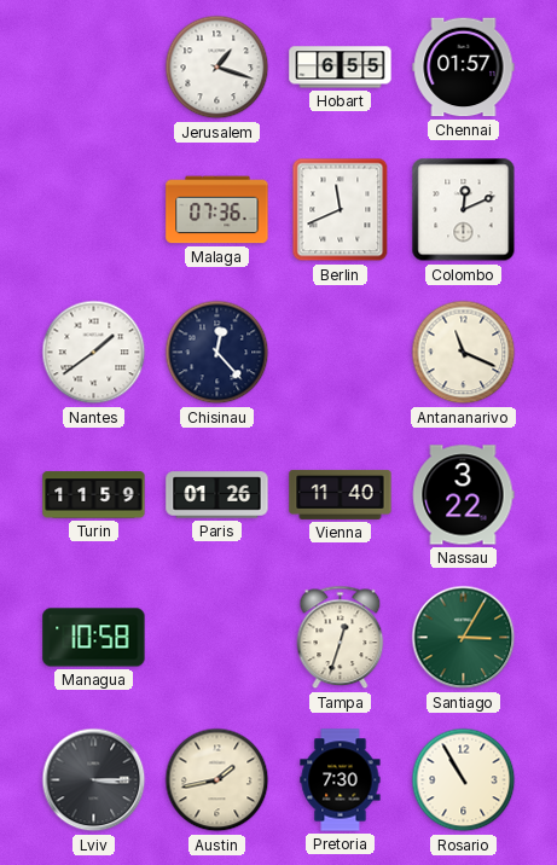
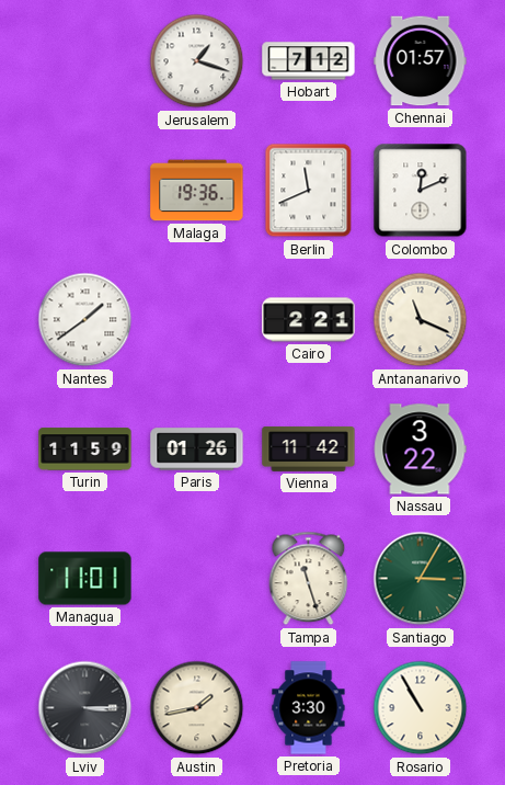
Hobart: 6:55 -> 7:12
Malaga: 07:36 -> 19:36
Chisinau: 12:23 -> none
Cairo: none -> 2:21
Vienna: 11:40 -> 11:42
Managua: 10:58 -> 11:01
Tampa: 12:33 -> 11:27
Pretoria: 7:30 -> 3:30
